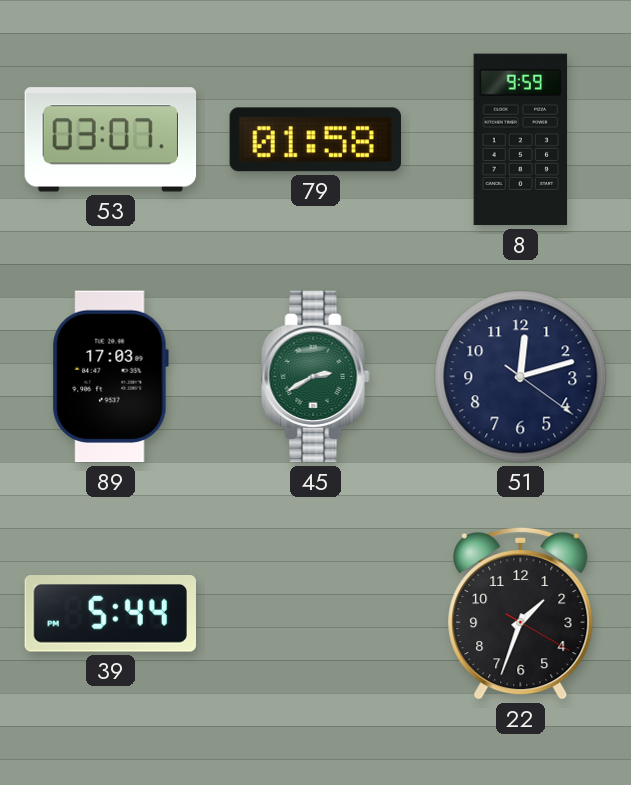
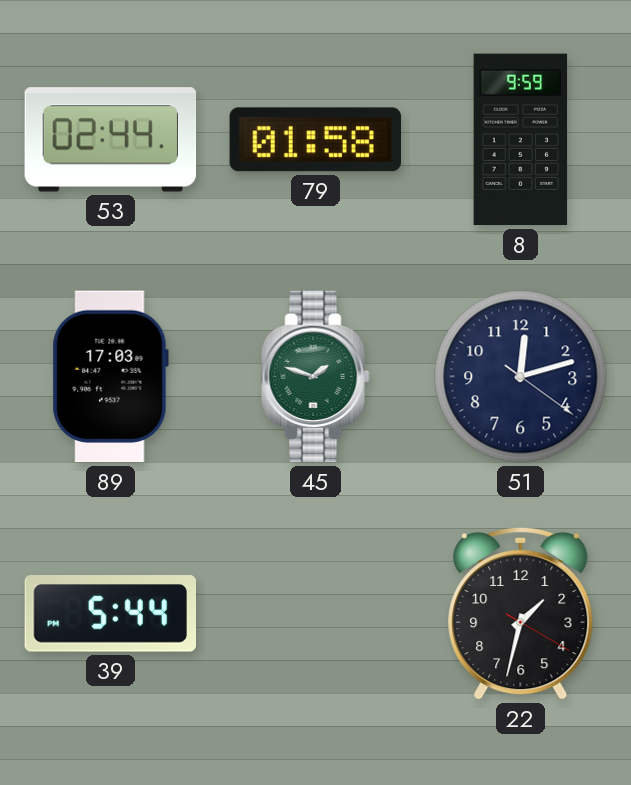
53: 03:07 -> 02:44
45: 2:40 -> 1:48
22: 1:33 -> 1:32
